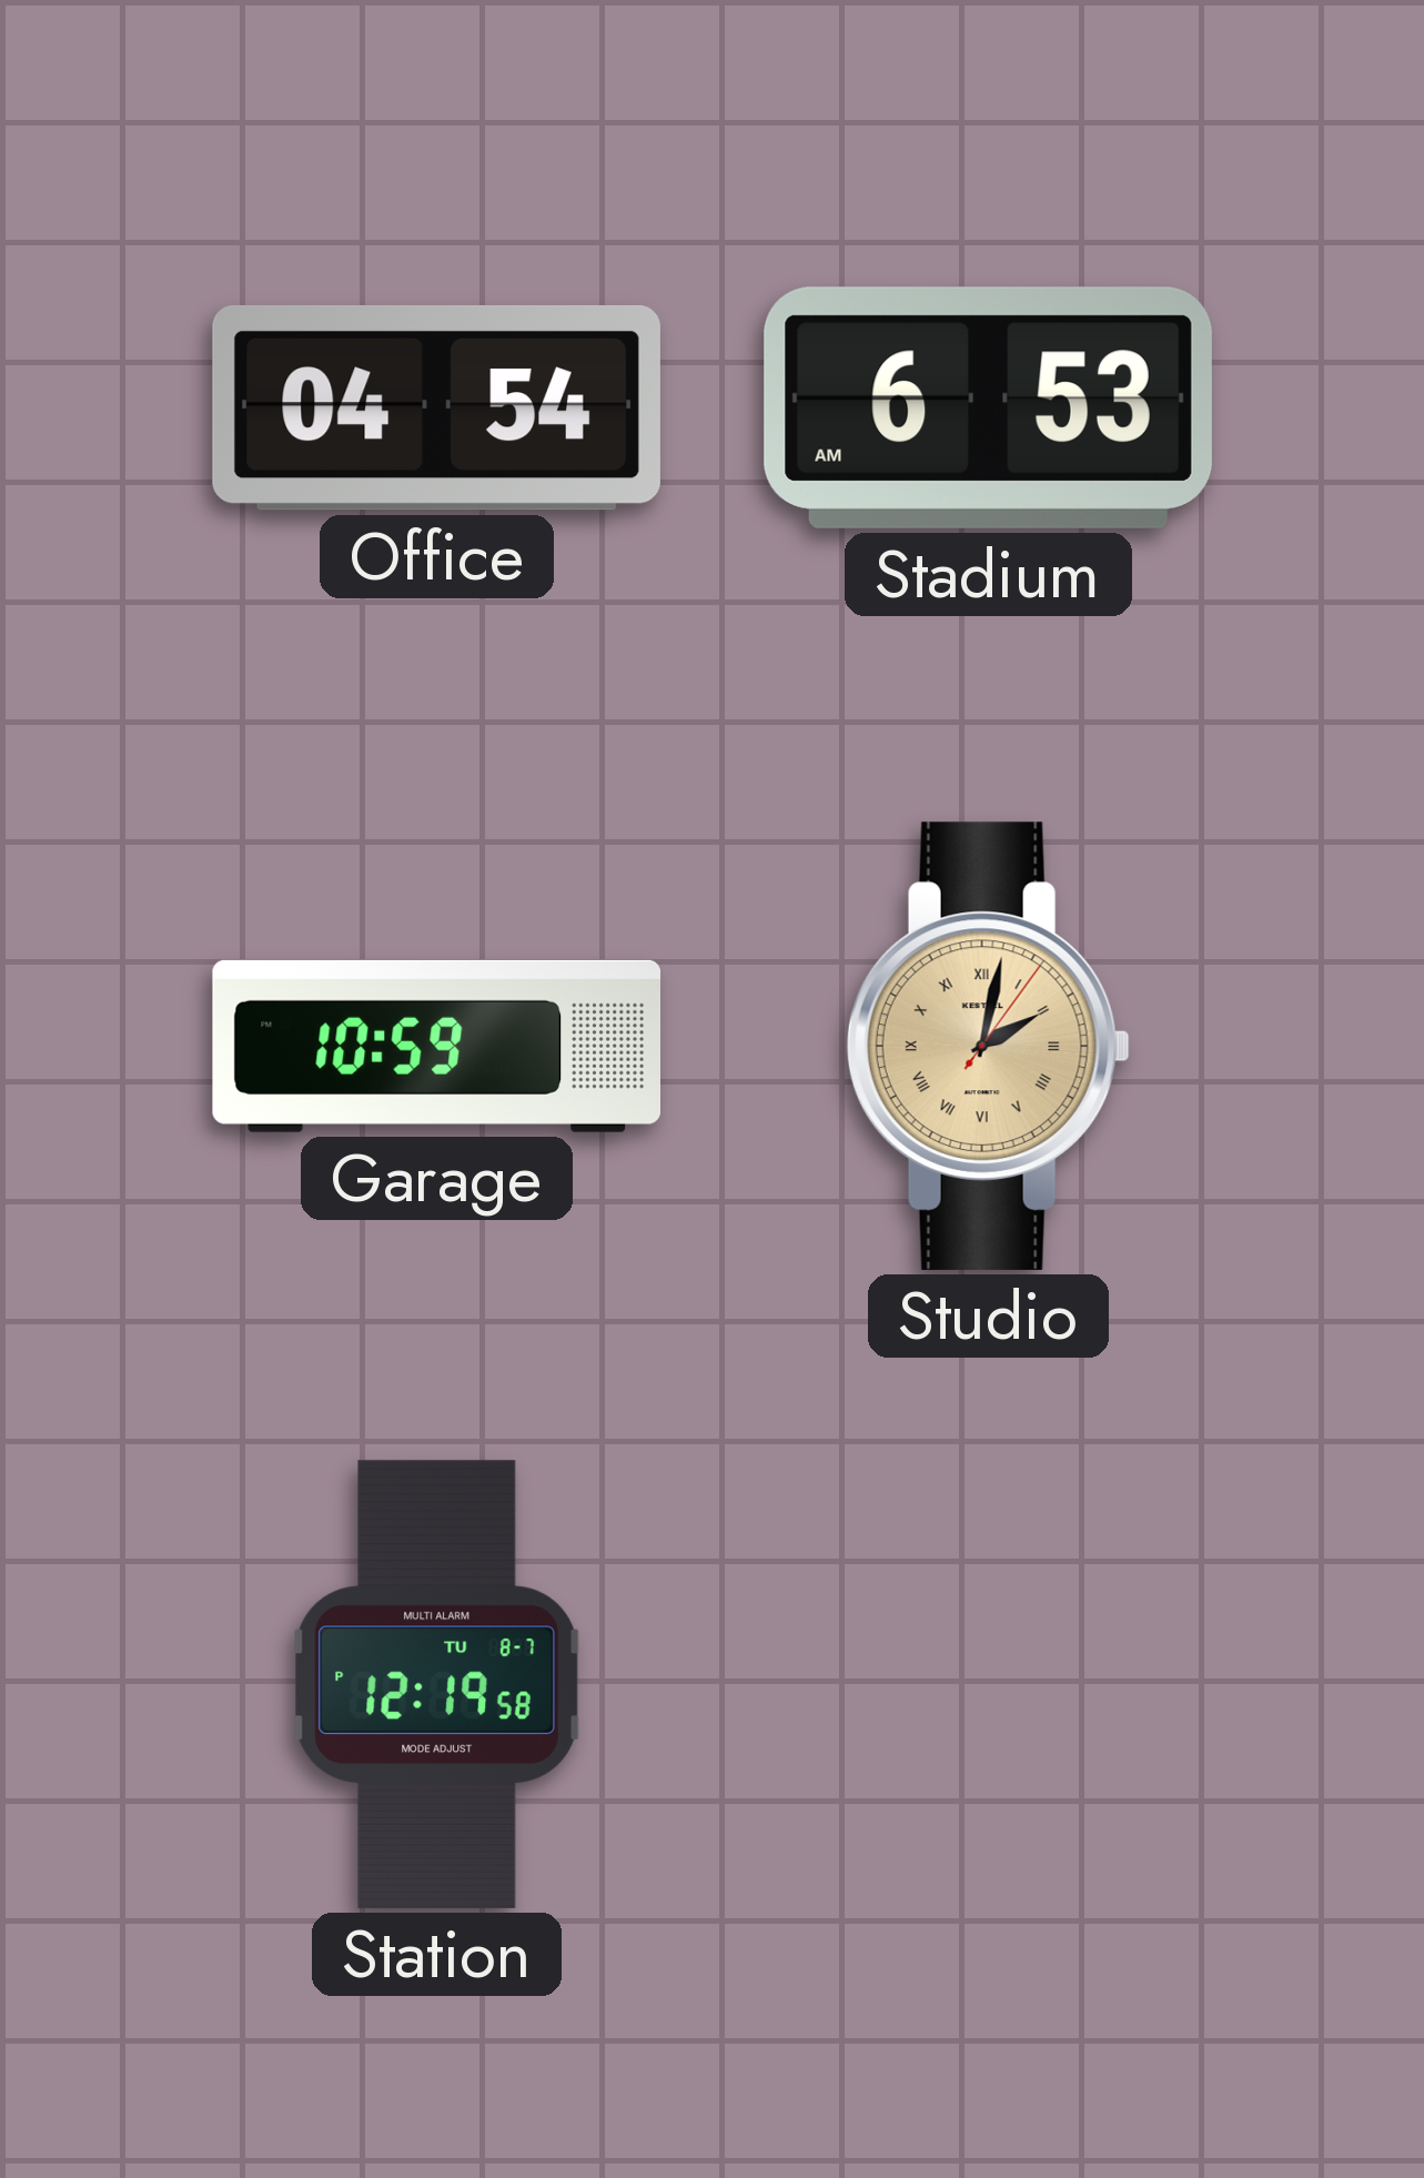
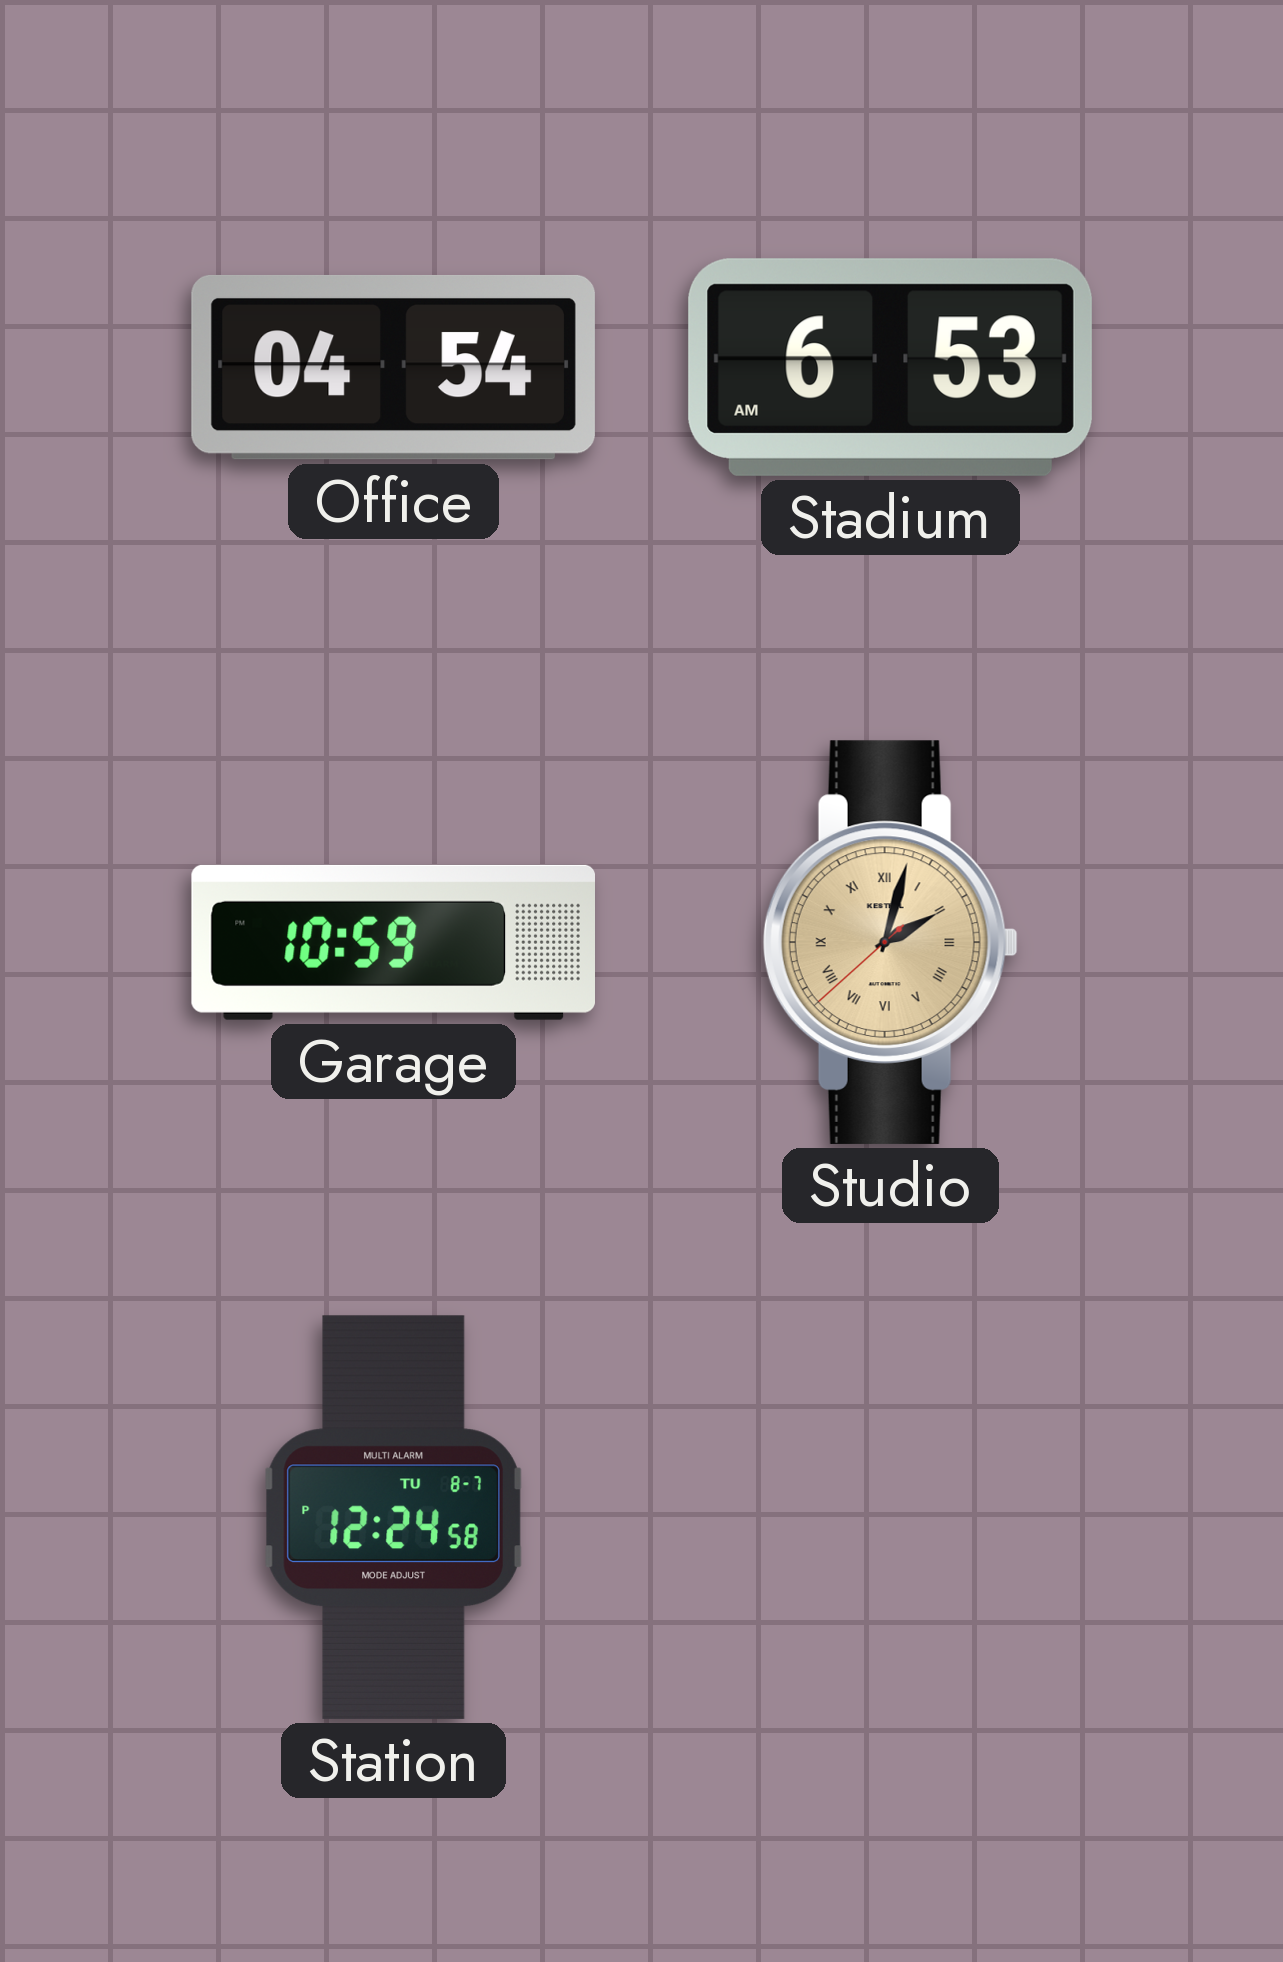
Studio: 2:02:06 -> 2:02:38
Station: 12:19 -> 12:24
